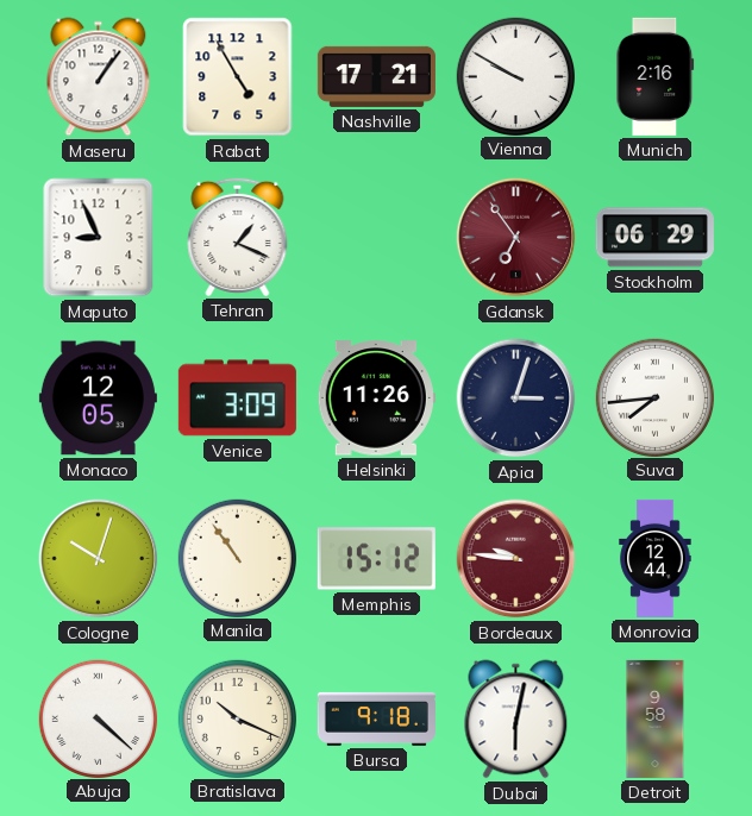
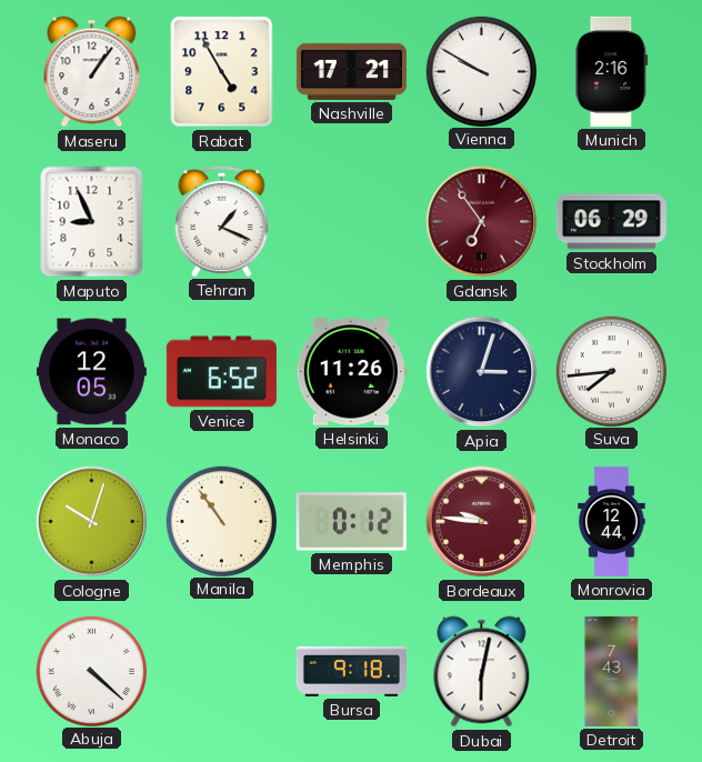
Venice: 3:09 -> 6:52
Memphis: 15:12 -> 0:12
Bratislava: 10:19 -> none
Detroit: 9:58 -> 7:43
